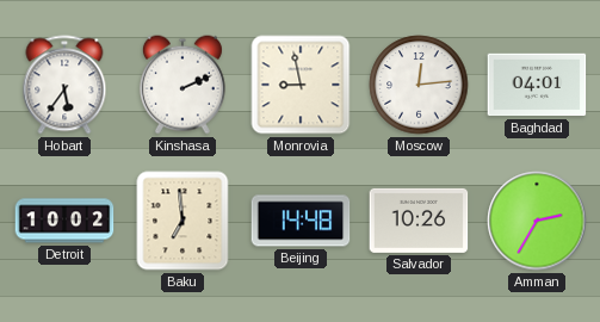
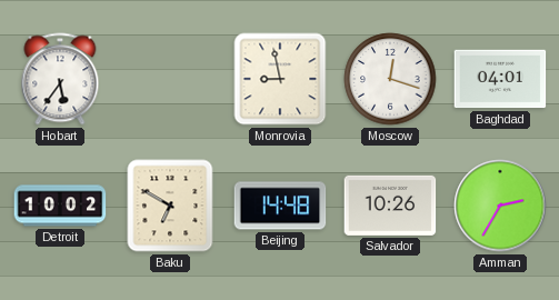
Kinshasa: 2:11 -> none
Moscow: 12:14 -> 12:18
Baku: 6:59 -> 6:50
